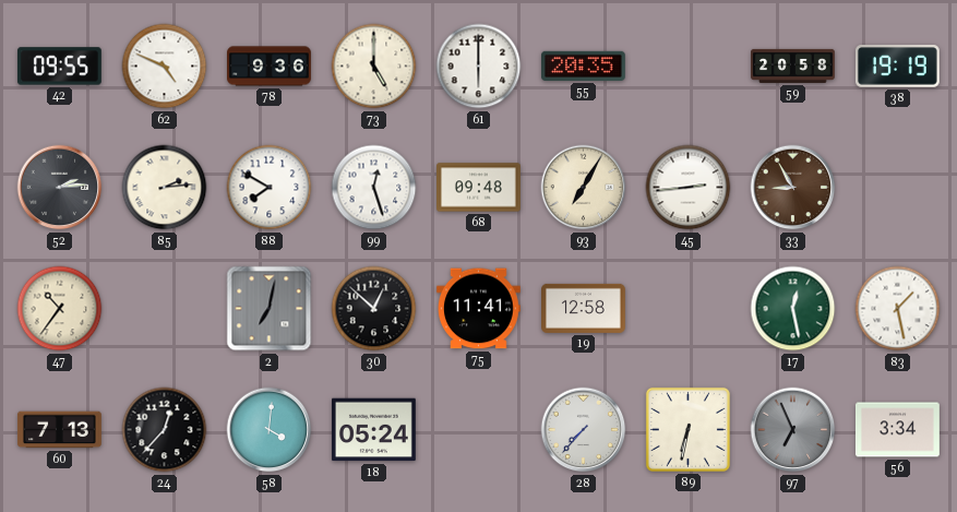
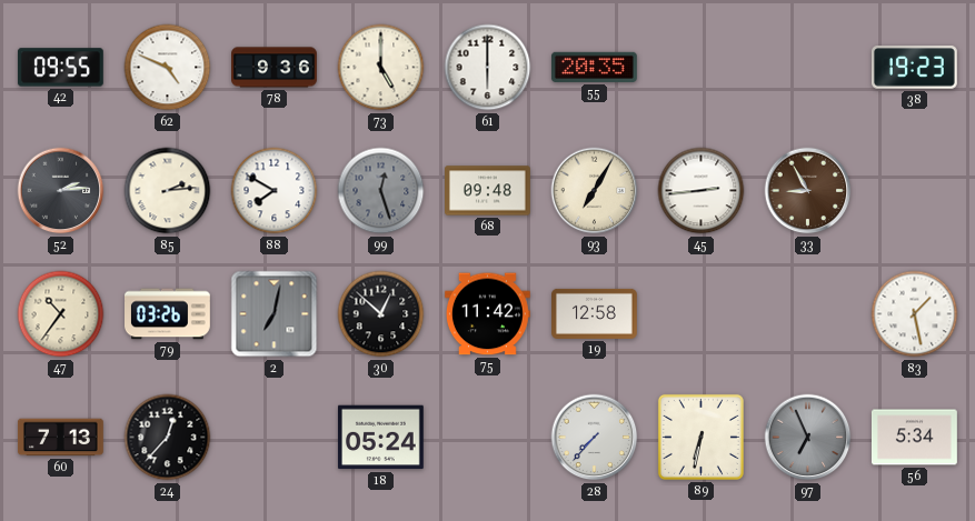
59: 20:58 -> none
38: 19:19 -> 19:23
99 dial: white -> grey
79: none -> 03:26
75: 11:41 -> 11:42
17: 12:28 -> none
58: 4:01 -> none
56: 3:34 -> 5:34
